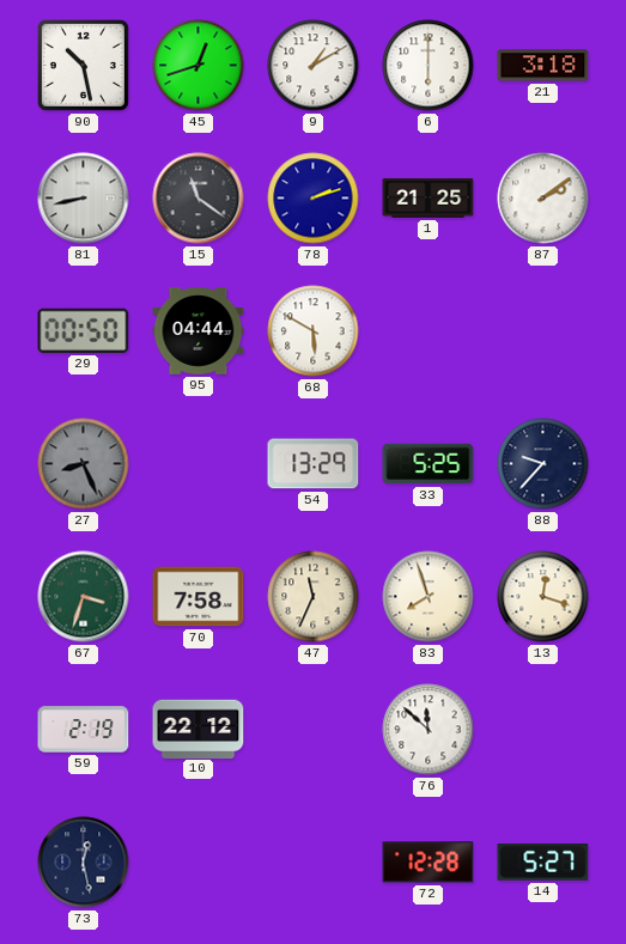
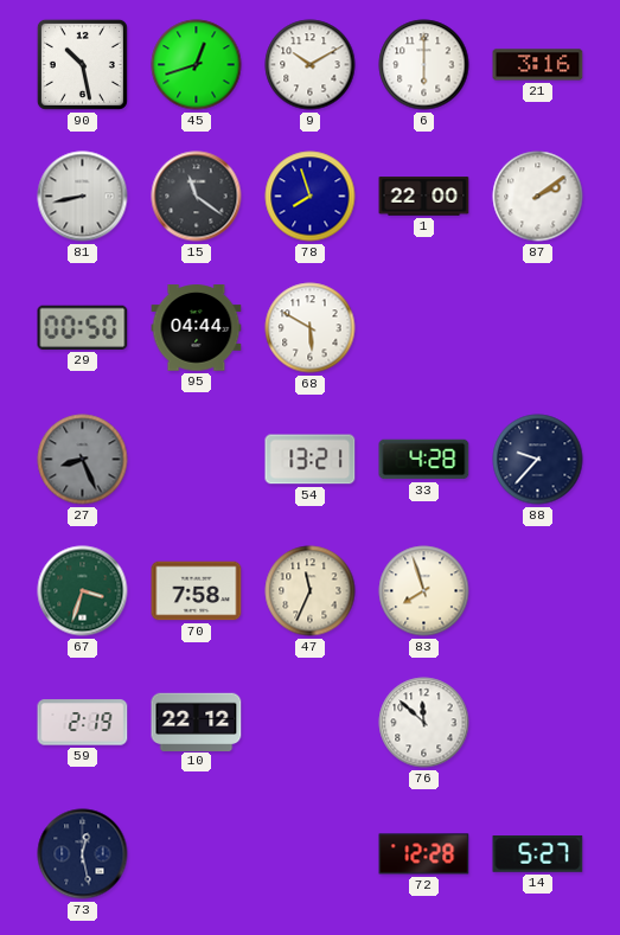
9: 1:10 -> 10:10
21: 3:18 -> 3:16
78: 2:12 -> 7:57
1: 21:25 -> 22:00
54: 13:29 -> 13:21
33: 5:25 -> 4:28
13: 12:18 -> none
